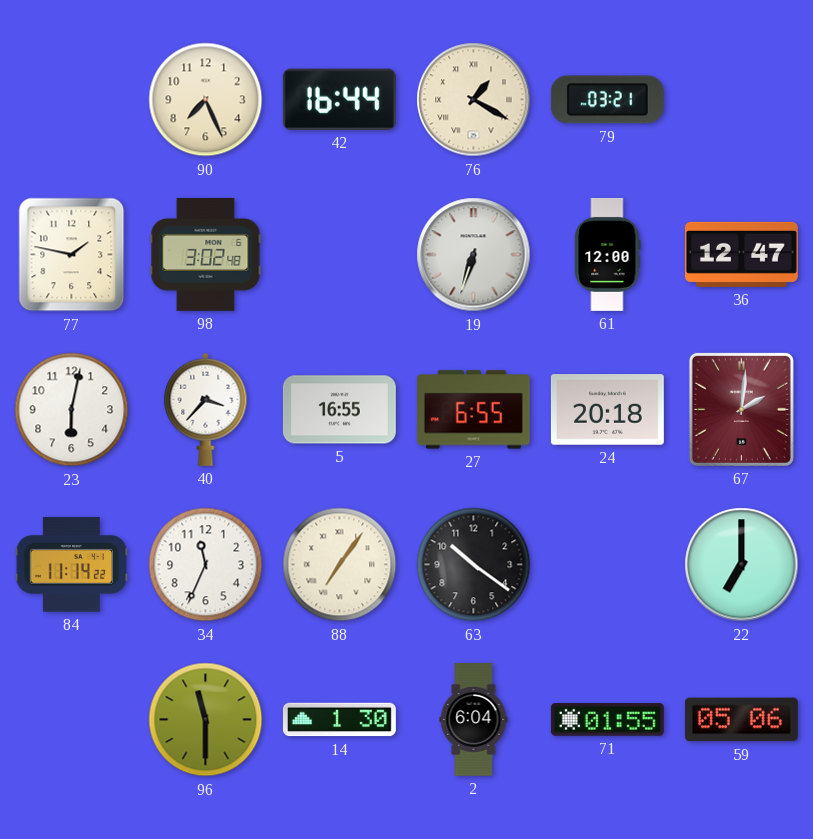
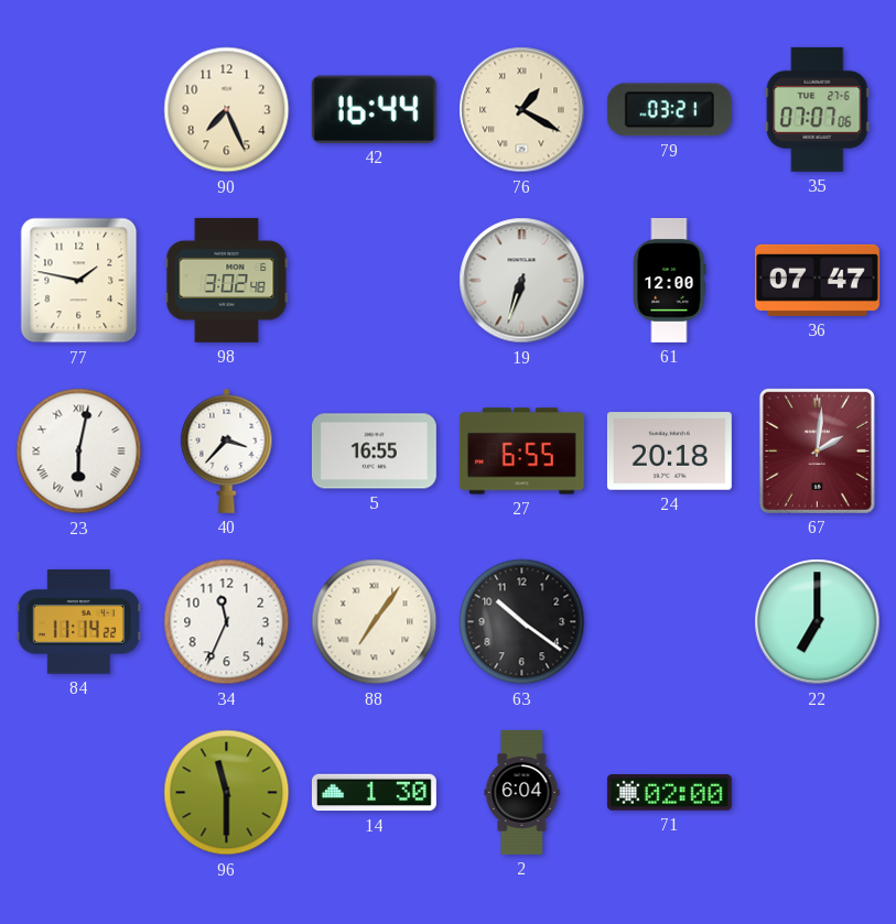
35: none -> 07:07
36: 12:47 -> 07:47
23 numerals: Arabic -> Roman
71: 01:55 -> 02:00
59: 05:06 -> none
